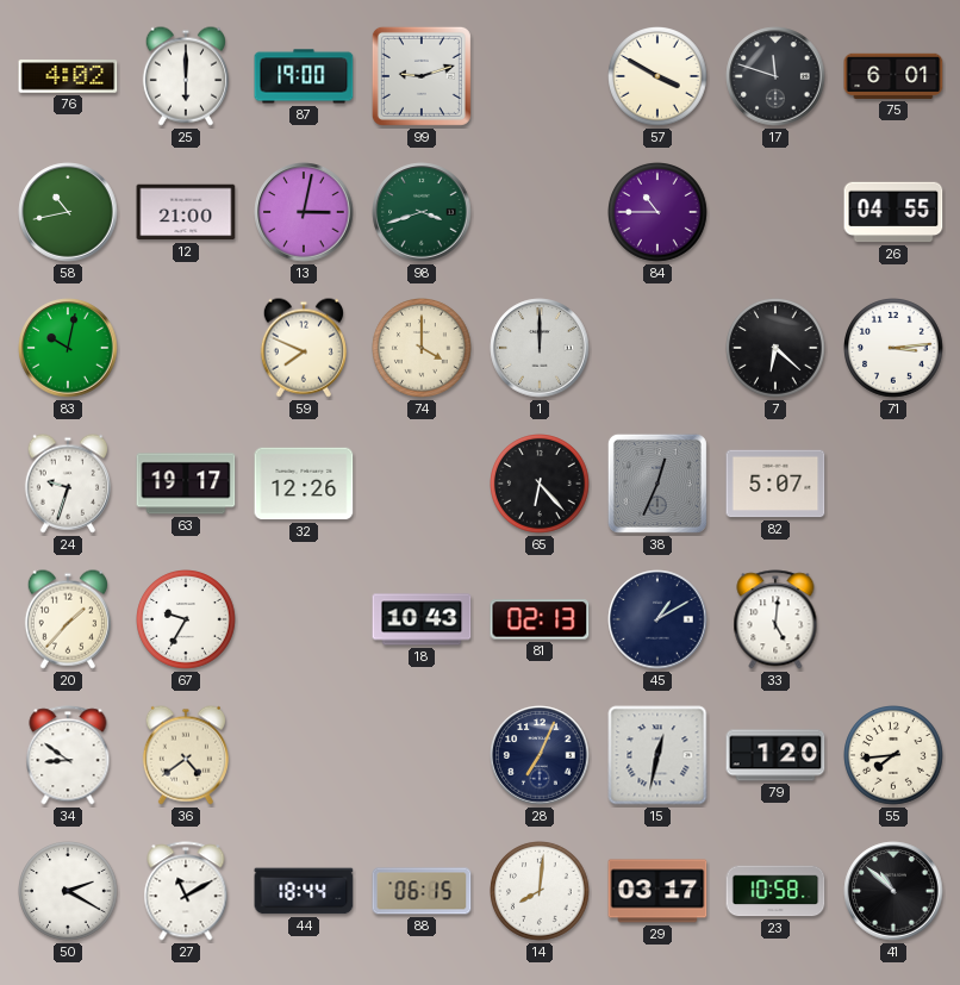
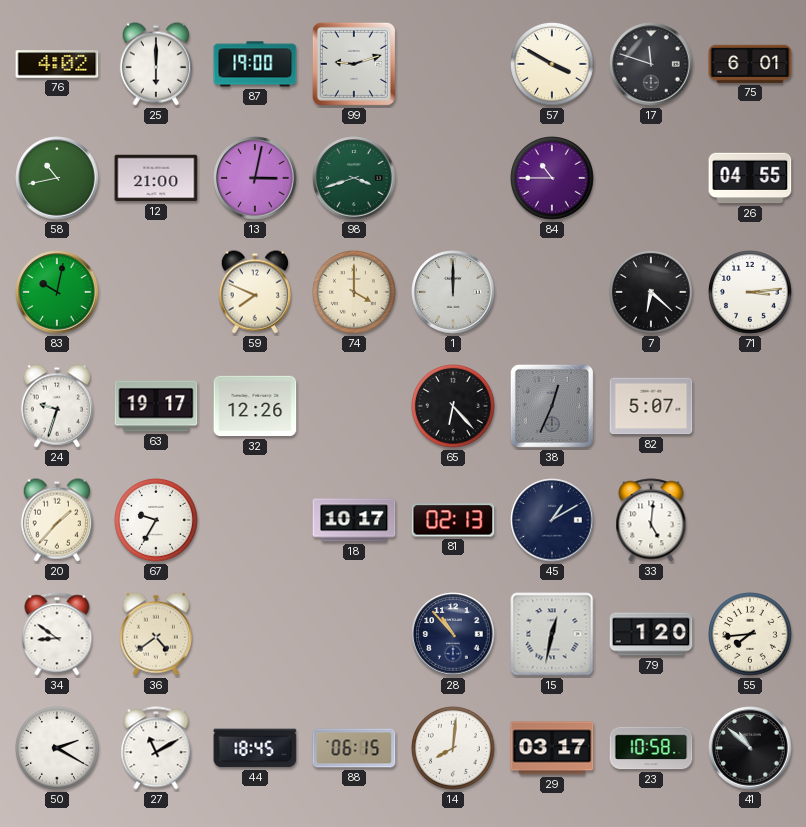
18: 10:43 -> 10:17
28: 7:04 -> 10:53
44: 18:44 -> 18:45
